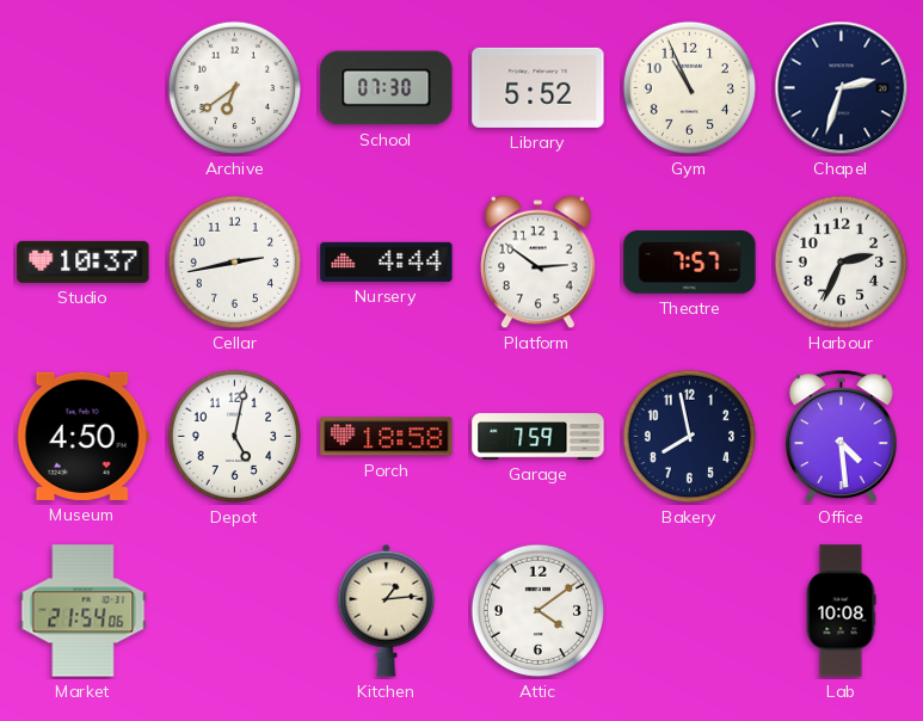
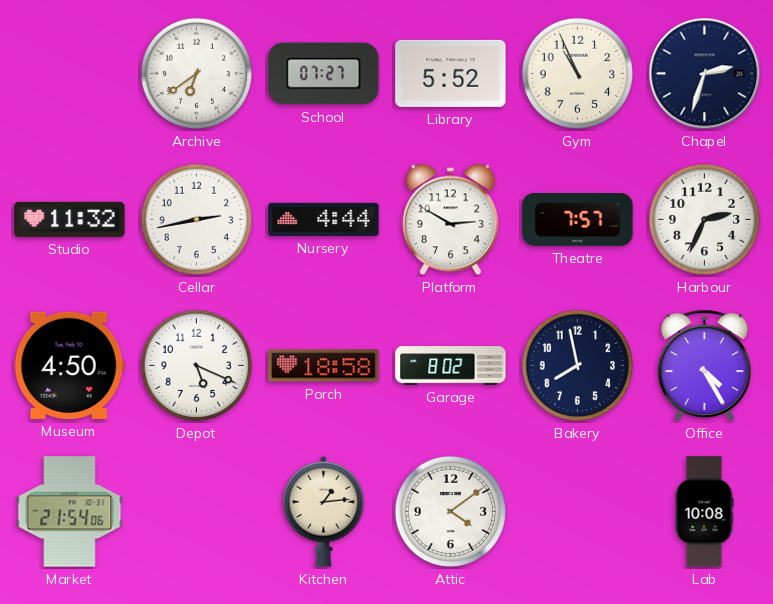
School: 07:30 -> 07:27
Studio: 10:37 -> 11:32
Platform: 2:51 -> 2:50
Depot: 5:02 -> 5:19
Garage: 7:59 -> 8:02
Office: 4:29 -> 4:25
